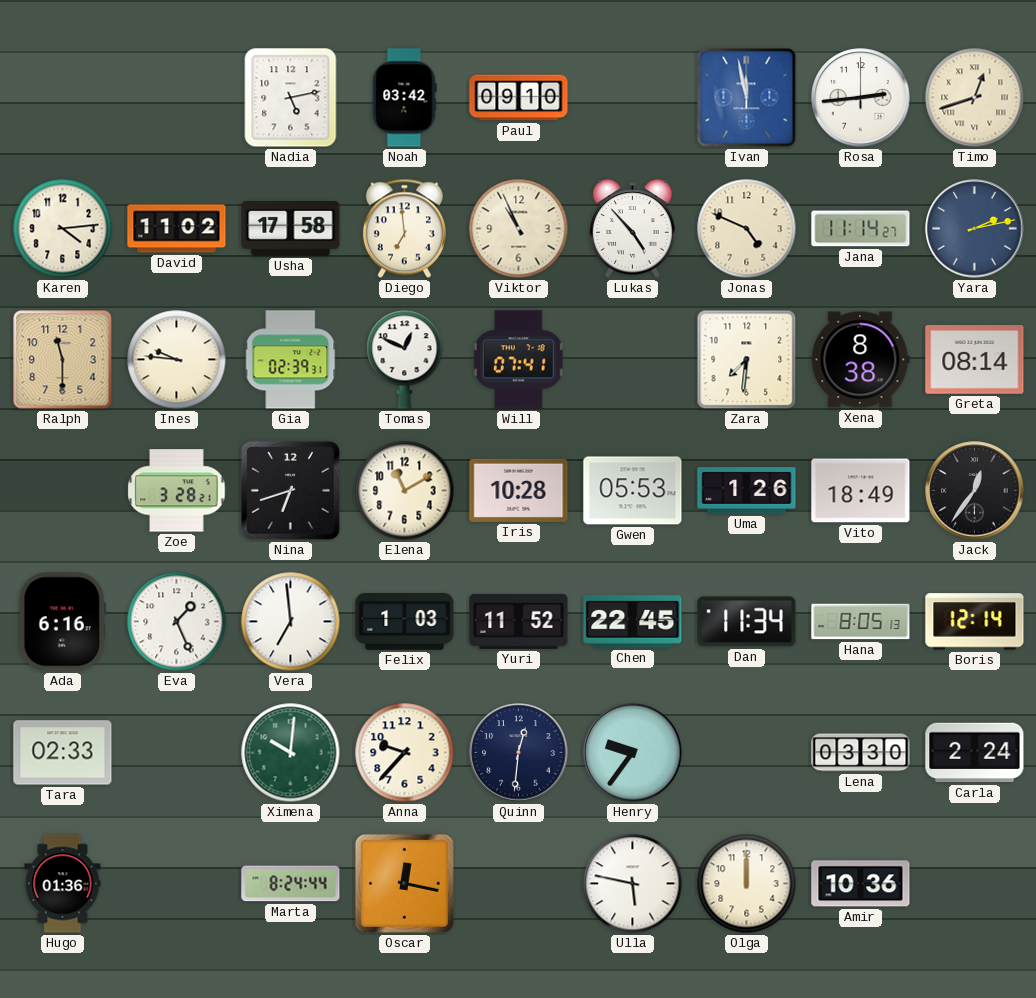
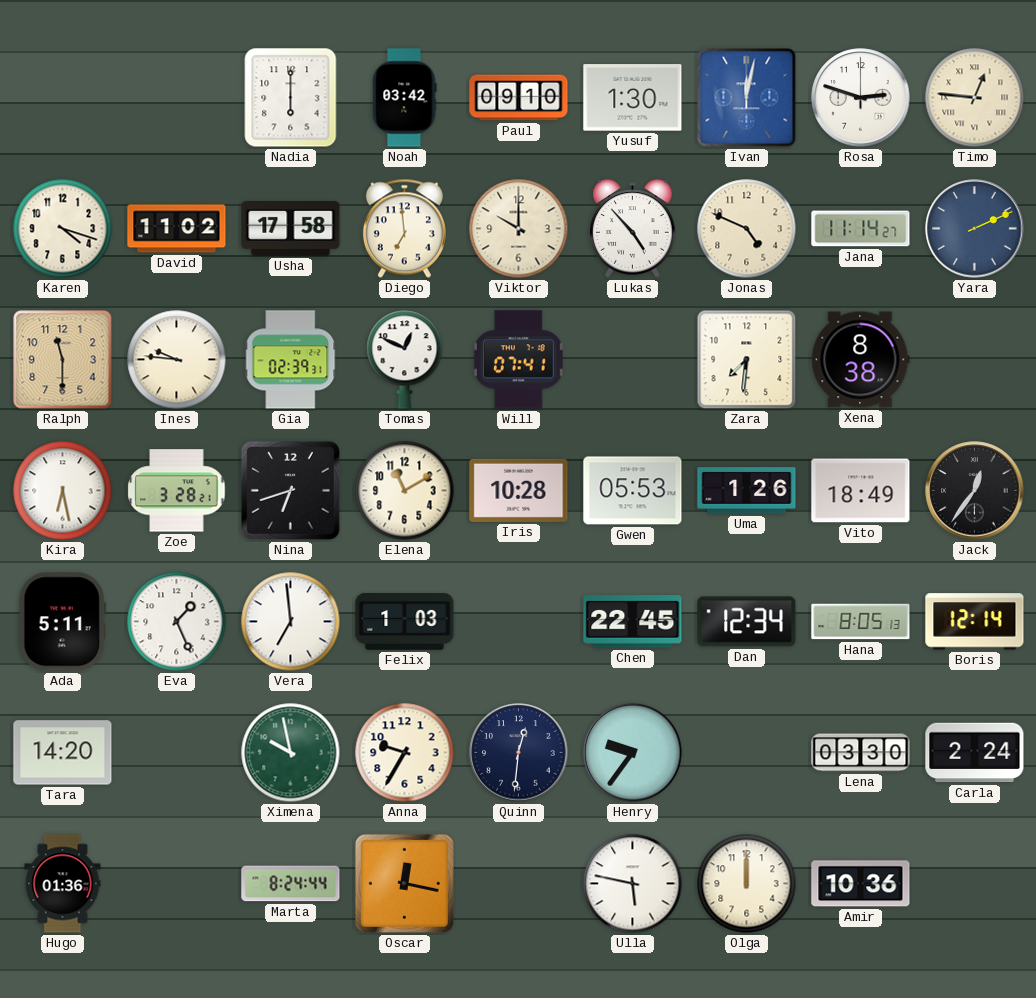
Nadia: 5:13 -> 6:00
Yusuf: none -> 1:30
Ivan: 11:58 -> 12:02
Rosa: 2:44 -> 2:48
Timo: 12:42 -> 12:46
Karen: 4:14 -> 4:18
Viktor: 10:56 -> 10:00
Yara: 2:13 -> 2:11
Greta: 08:14 -> none
Kira: none -> 6:28
Ada: 6:16 -> 5:11
Yuri: 11:52 -> none
Dan: 11:34 -> 12:34
Tara: 02:33 -> 14:20
Ximena: 10:01 -> 9:58
Anna: 9:37 -> 9:35
